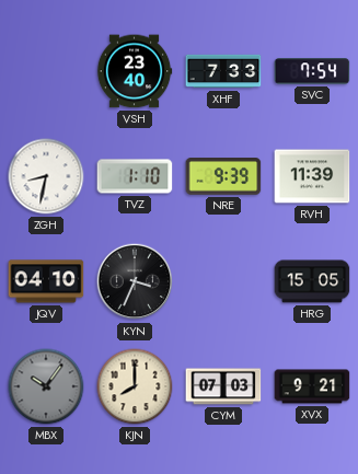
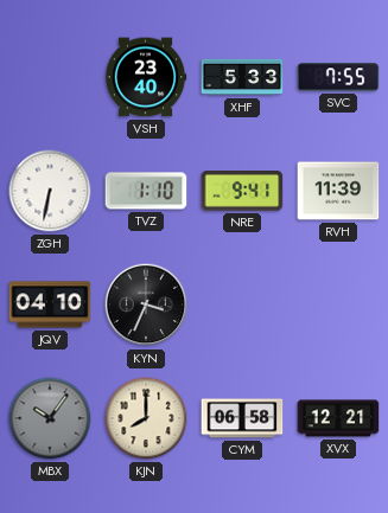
XHF: 7:33 -> 5:33
SVC: 7:54 -> 7:55
ZGH: 8:32 -> 6:32
NRE: 9:39 -> 9:41
HRG: 15:05 -> none
CYM: 07:03 -> 06:58
XVX: 9:21 -> 12:21
